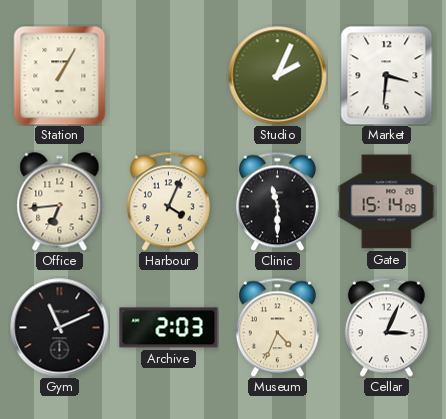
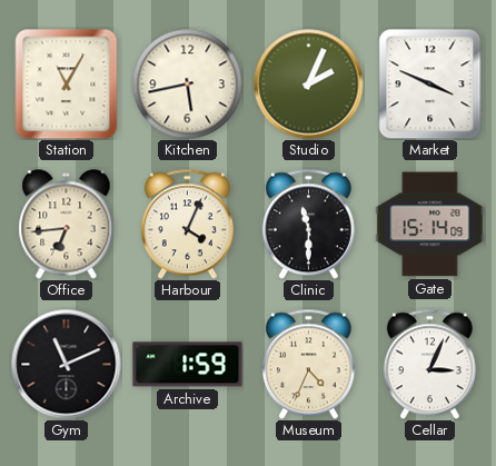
Station: 1:05 -> 11:05
Kitchen: none -> 5:43
Market: 3:31 -> 3:49
Archive: 2:03 -> 1:59
